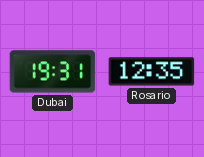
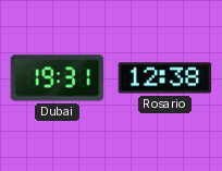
Rosario: 12:35 -> 12:38
